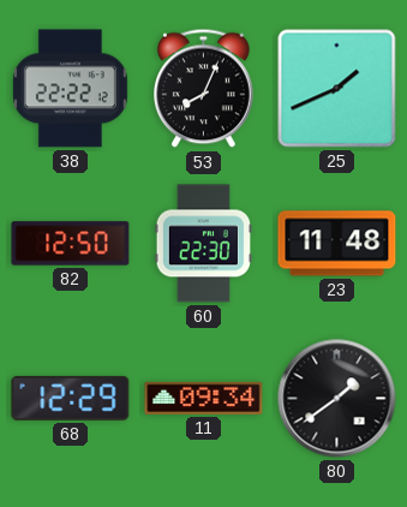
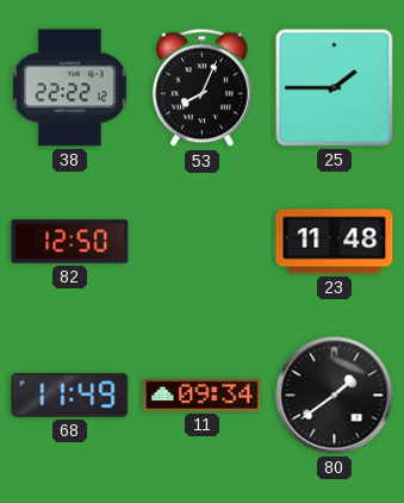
25: 1:41 -> 1:45
60: 22:30 -> none
68: 12:29 -> 11:49
